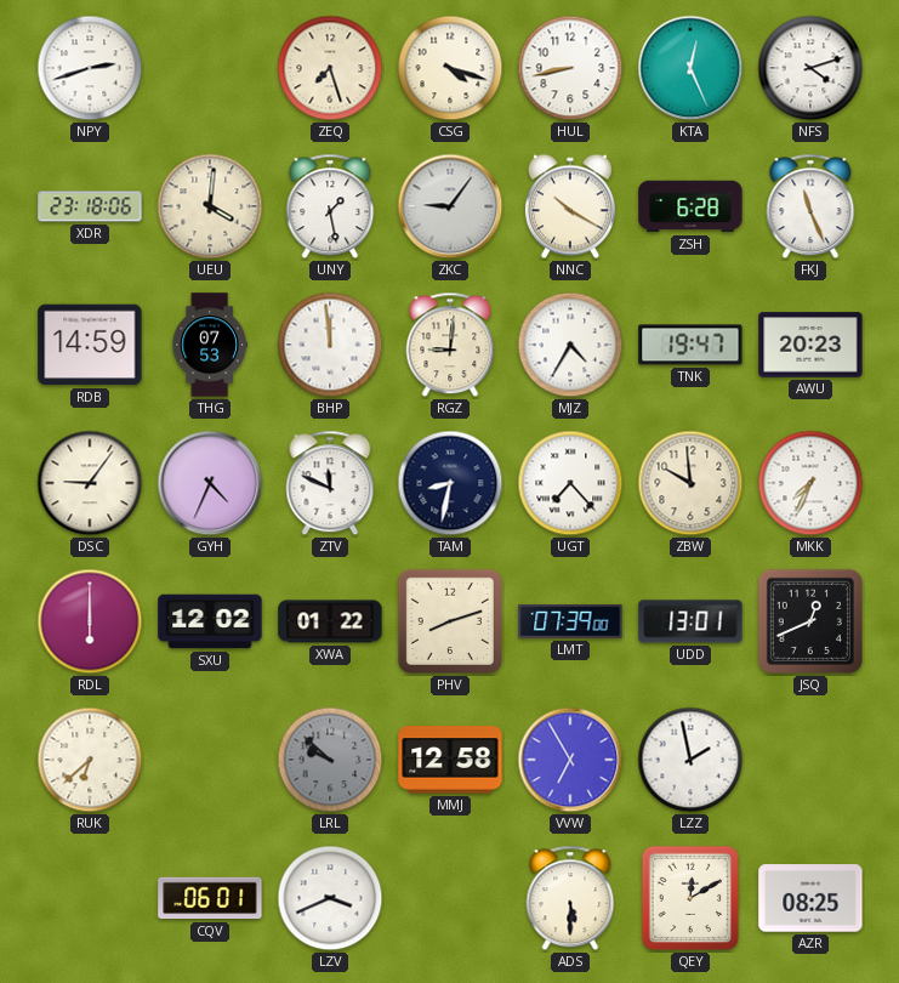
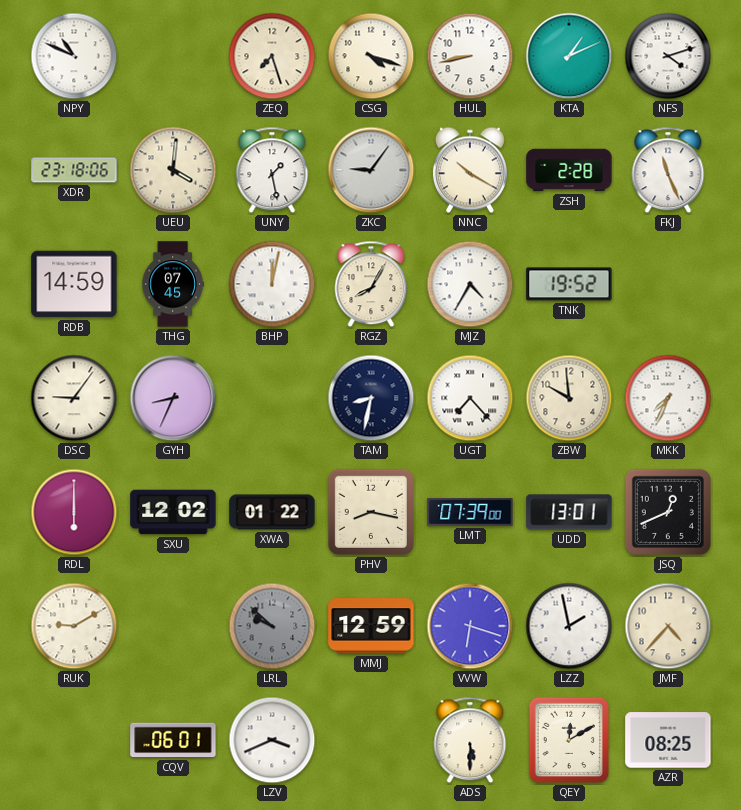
NPY: 2:42 -> 10:49
KTA: 12:26 -> 1:11
ZSH: 6:28 -> 2:28
THG: 07:53 -> 07:45
BHP: 11:59 -> 12:02
RGZ: 9:01 -> 8:05
TNK: 19:47 -> 19:52
AWU: 20:23 -> none
GYH: 4:34 -> 8:34
ZTV: 11:49 -> none
PHV: 8:12 -> 8:17
RUK: 6:38 -> 9:10
MMJ: 12:58 -> 12:59
VVW: 6:55 -> 6:18
JMF: none -> 4:37
